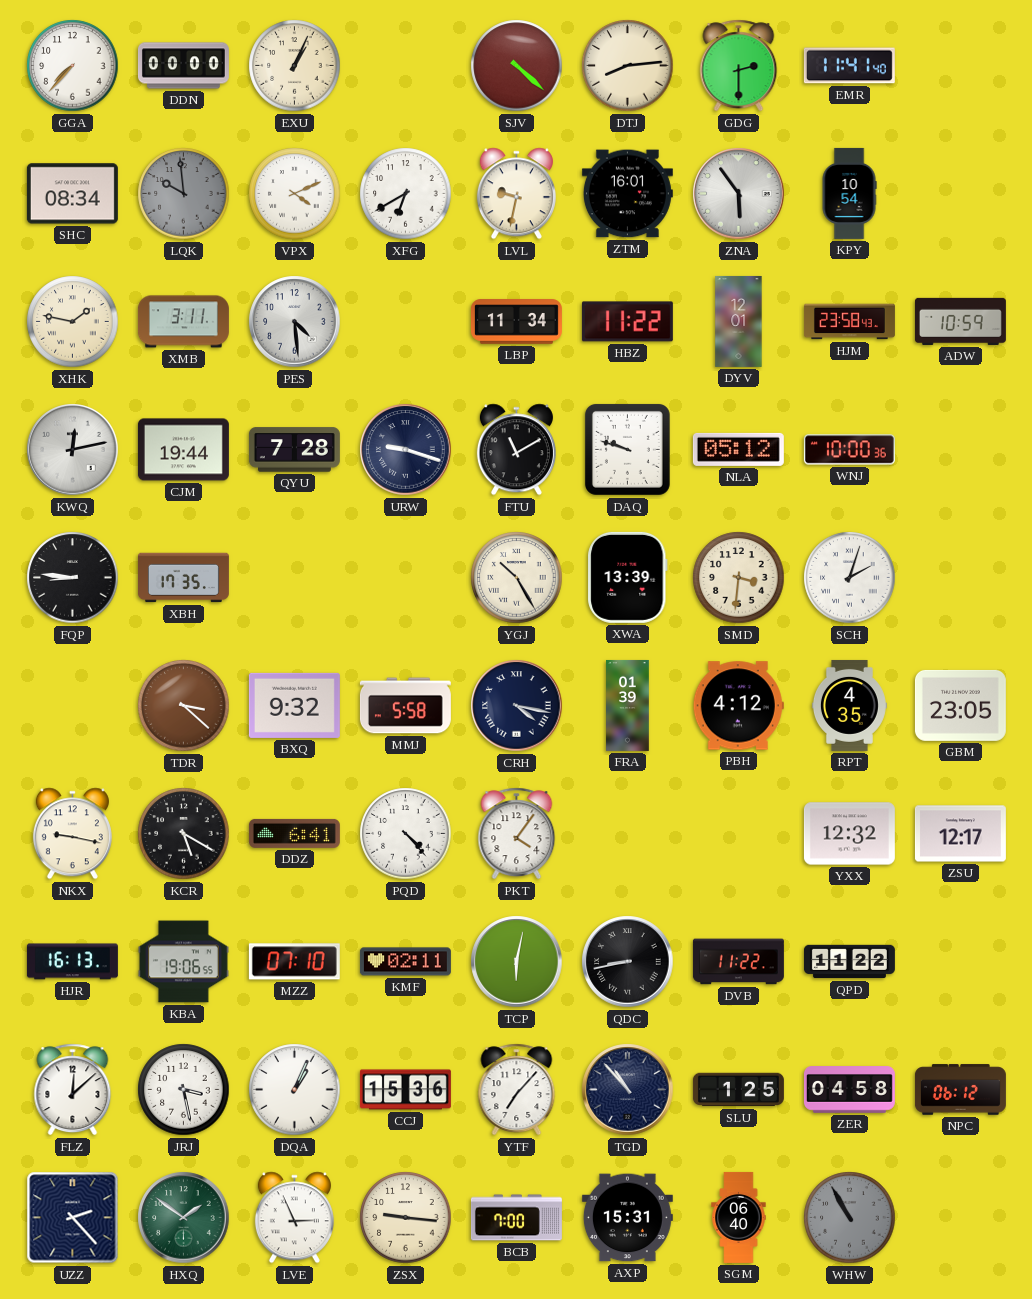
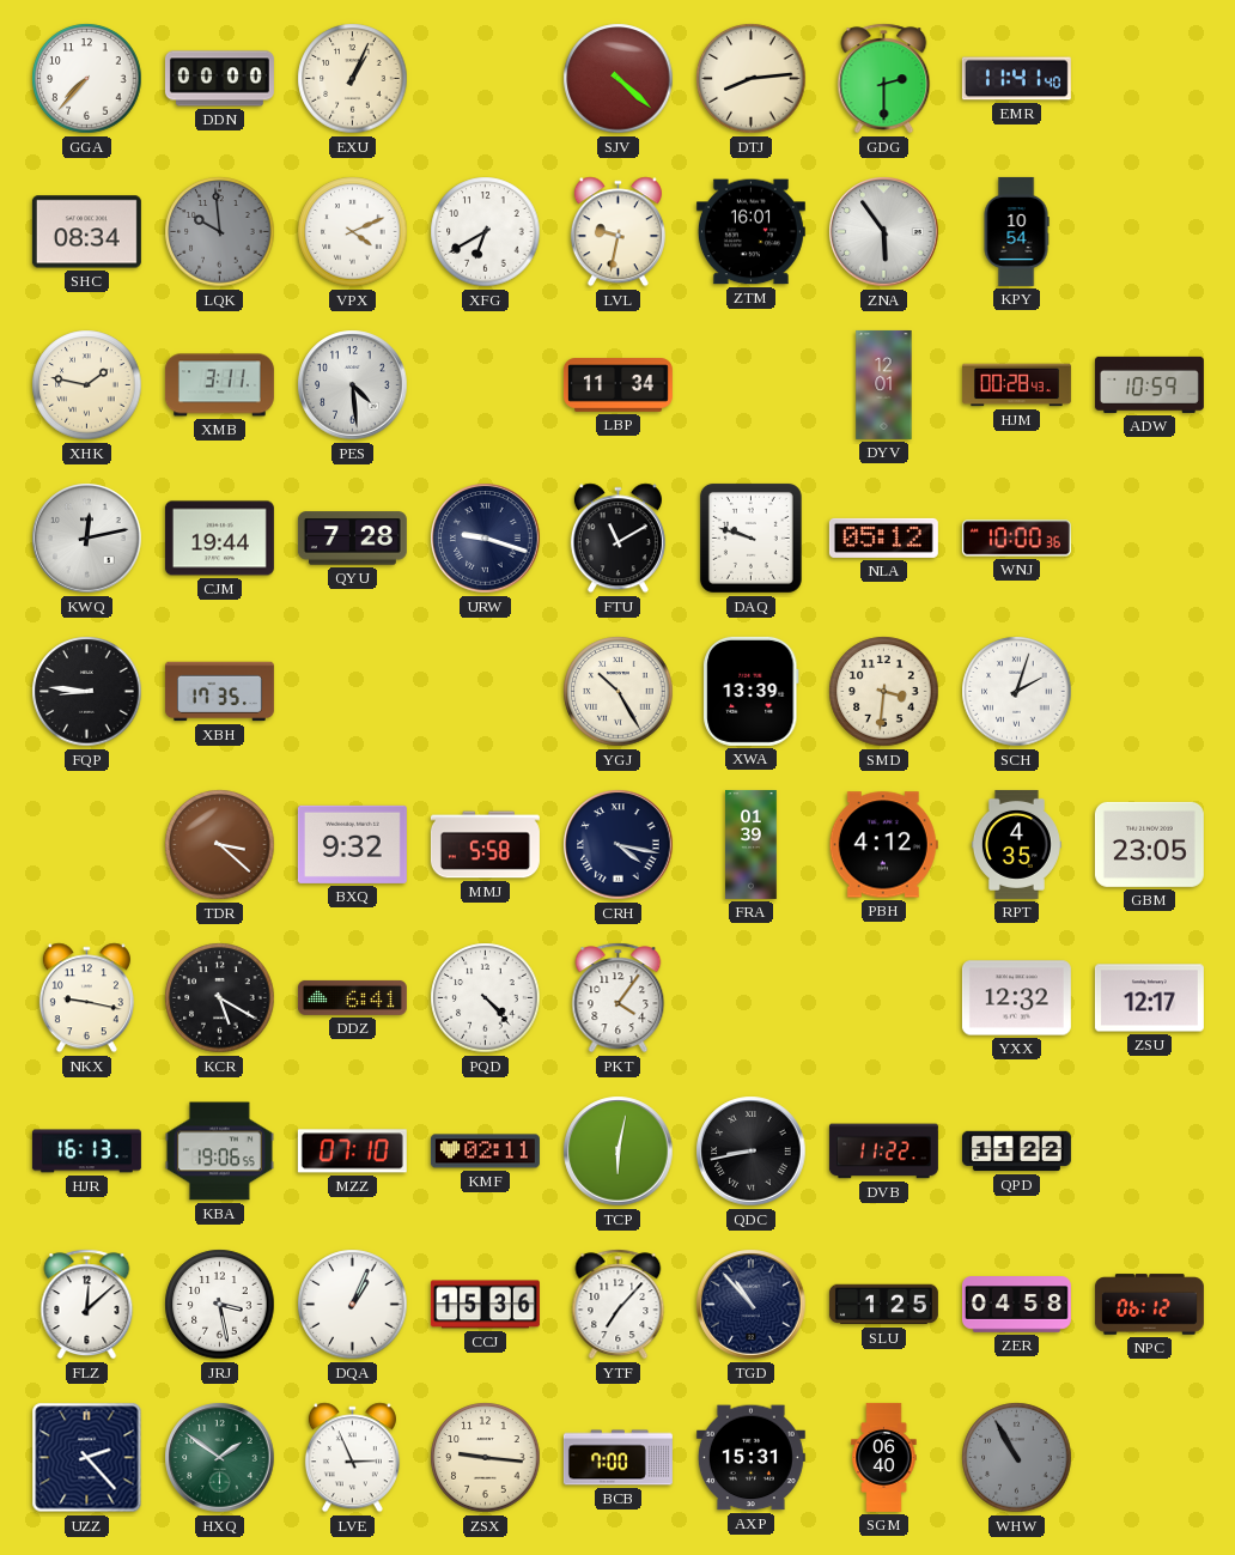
HBZ: 11:22 -> none
HJM: 23:58 -> 00:28
